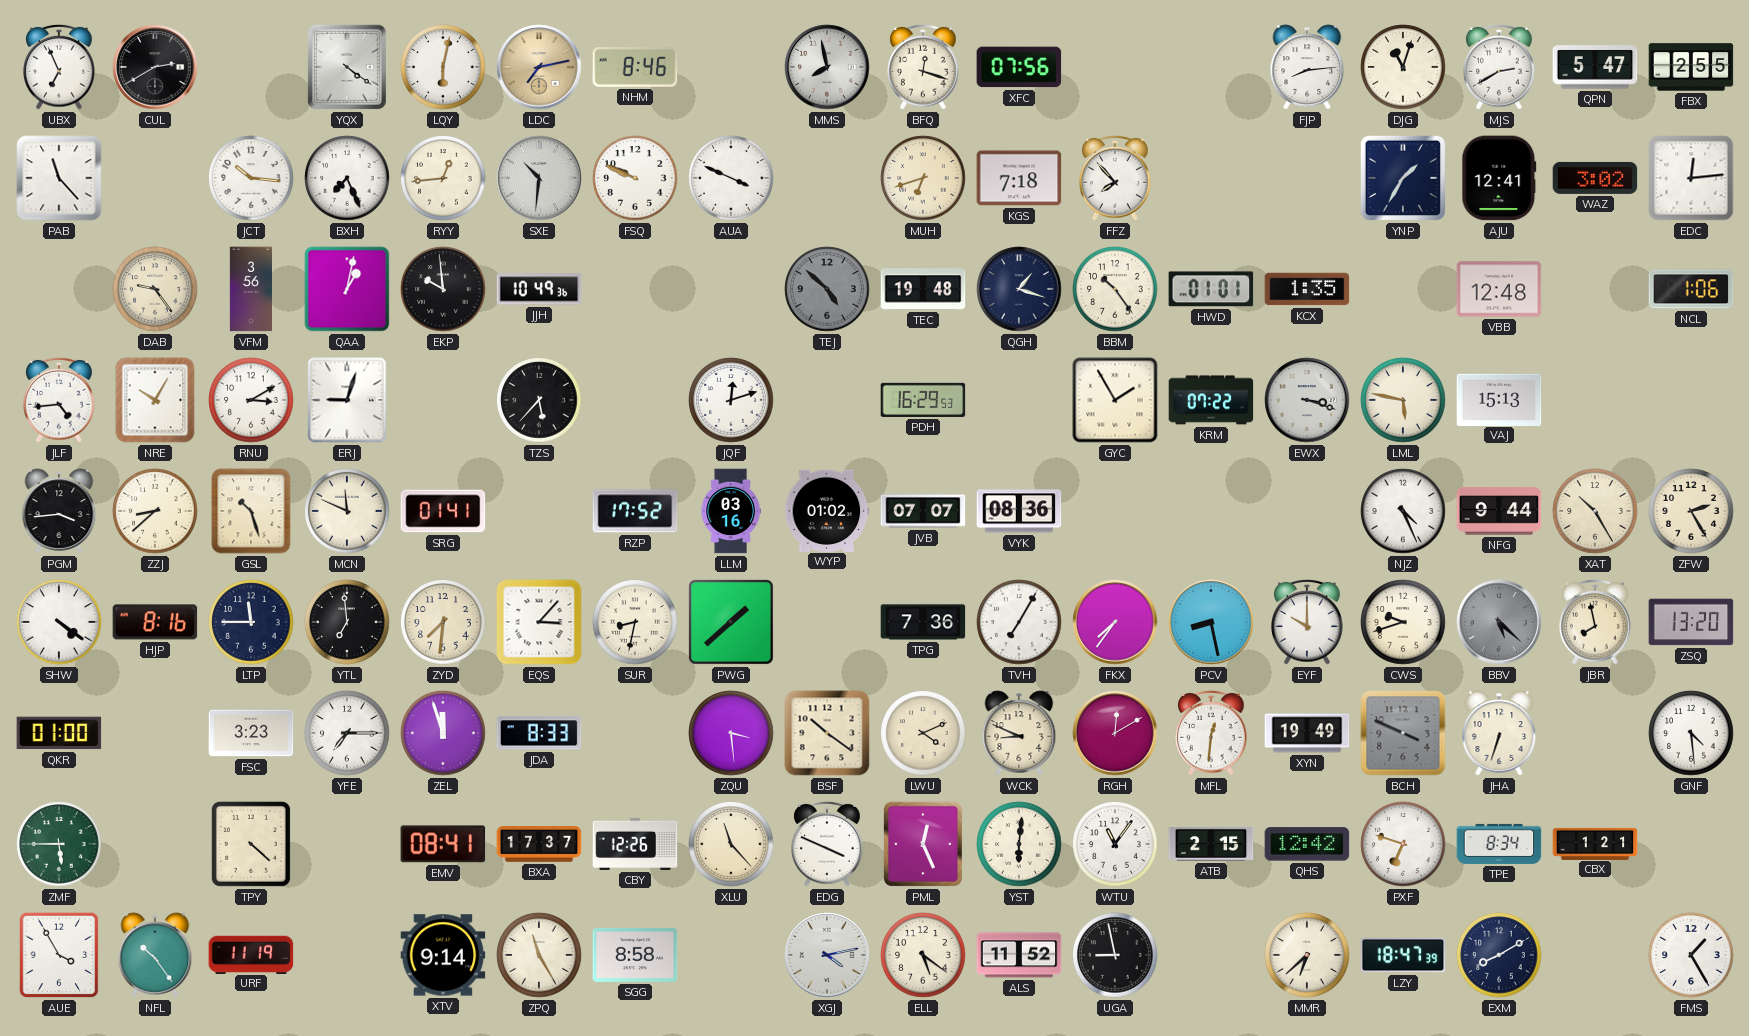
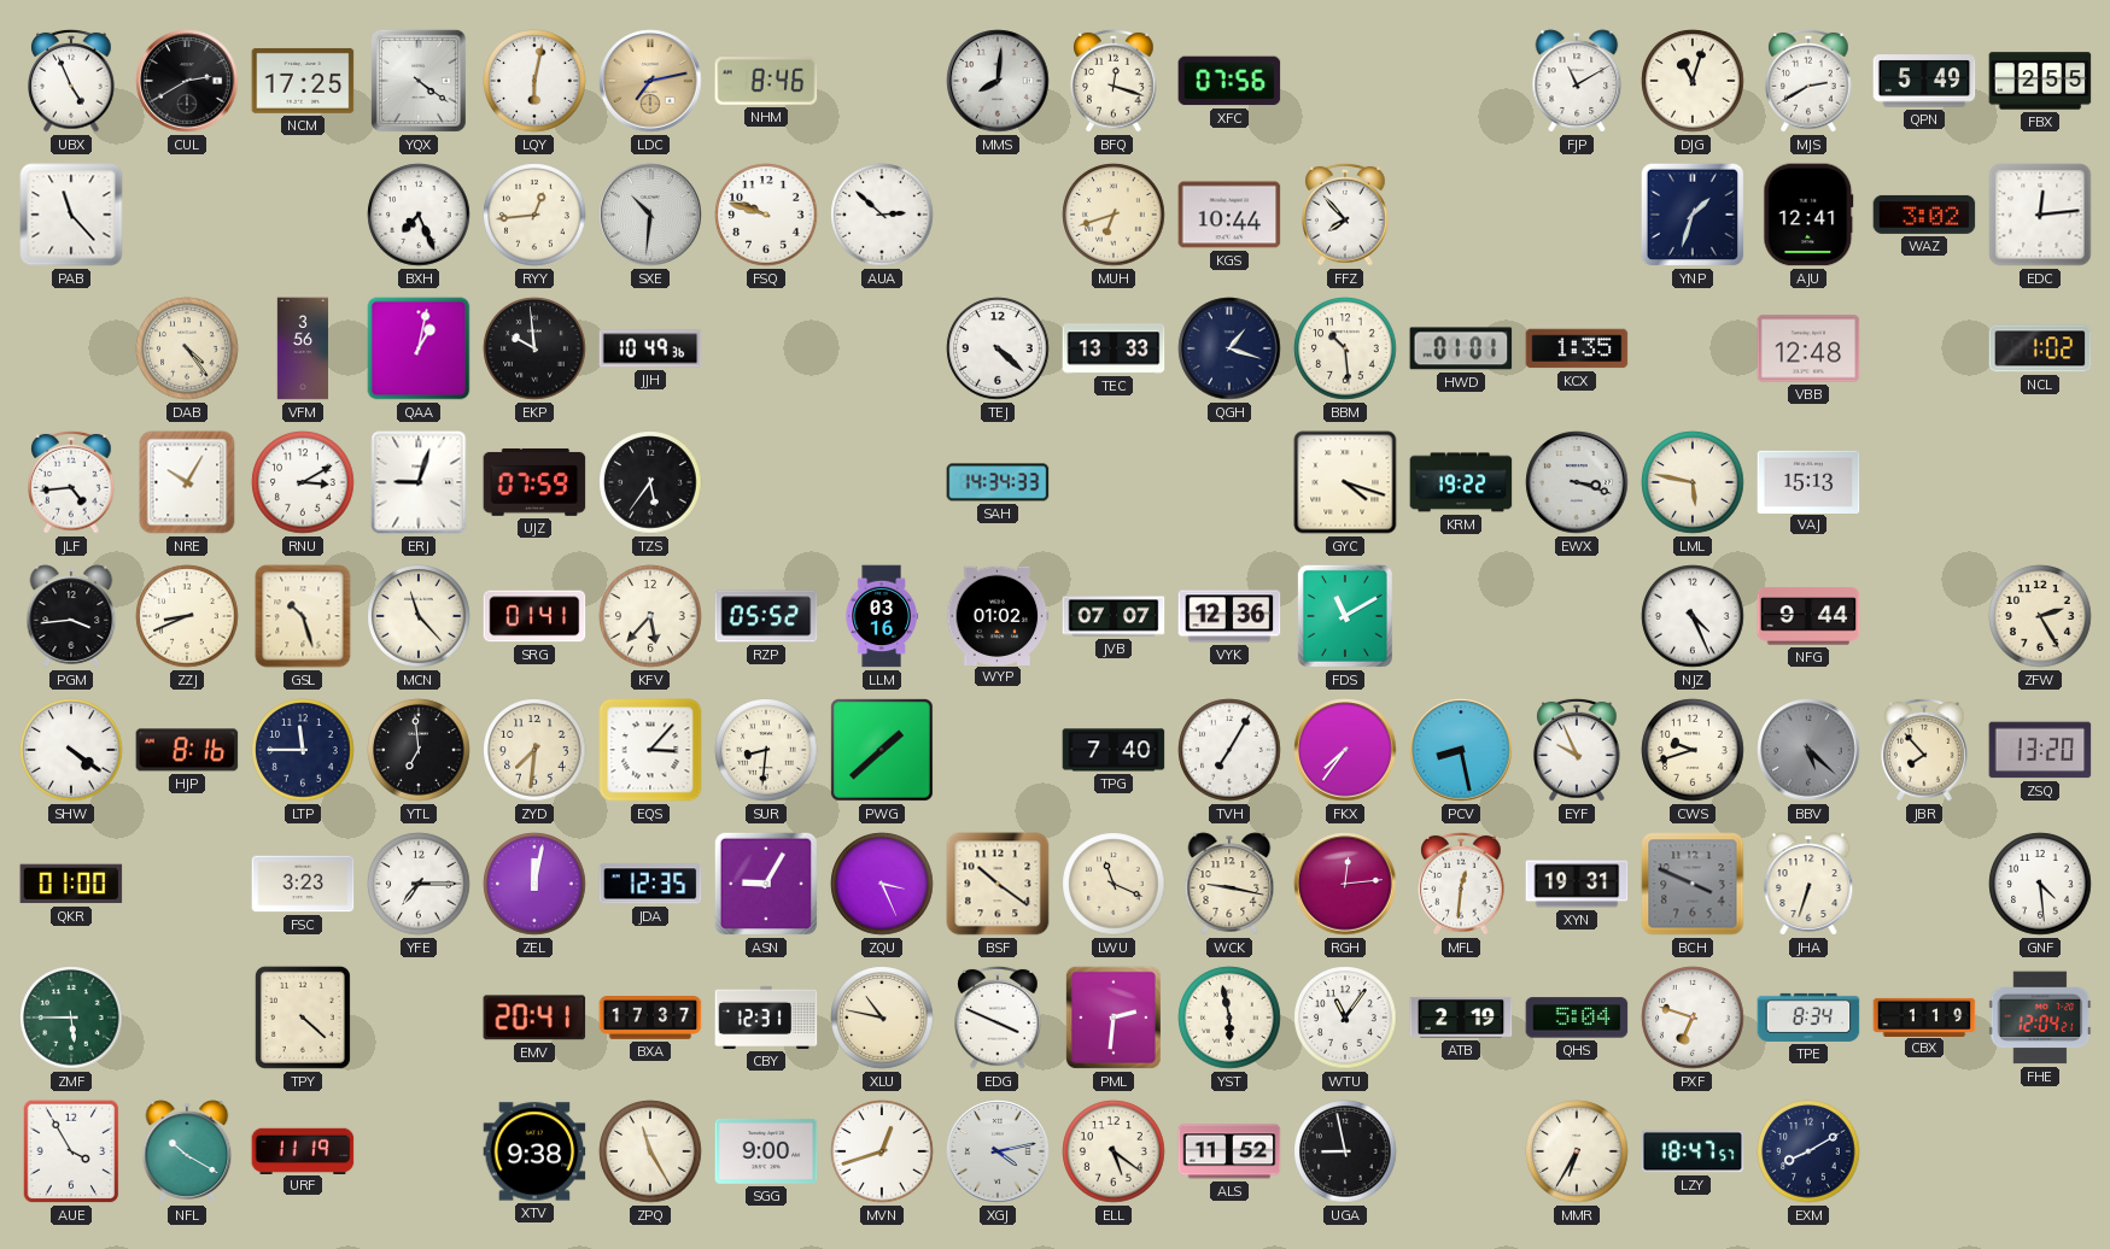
UBX: 6:56 -> 4:56
NCM: none -> 17:25
MMS: 7:58 -> 8:01
FJP: 8:14 -> 11:10
QPN: 5:47 -> 5:49
JCT: 10:16 -> none
FSQ: 9:49 -> 9:48
AUA: 3:49 -> 2:52
KGS: 7:18 -> 10:44
YNP: 1:35 -> 1:33
DAB: 9:24 -> 4:24
TEJ: 4:52 -> 4:22
TEJ dial: grey -> white
TEC: 19:48 -> 13:33
BBM: 10:24 -> 10:29
NCL: 1:06 -> 1:02
UJZ: none -> 07:59
TZS: 5:37 -> 5:36
JQF: 12:12 -> none
SAH: none -> 14:34
PDH: 16:29 -> none
GYC: 1:55 -> 4:18
KRM: 07:22 -> 19:22
ZZJ: 8:38 -> 8:41
MCN: 11:49 -> 11:23
KFV: none -> 5:37
RZP: 17:52 -> 05:52
VYK: 08:36 -> 12:36
FDS: none -> 11:10
XAT: 10:25 -> none
SUR: 8:32 -> 8:31
TPG: 7:36 -> 7:40
EYF: 10:00 -> 9:56
JBR: 7:58 -> 7:53
ZEL: 11:57 -> 12:02
JDA: 8:33 -> 12:35
ASN: none -> 9:05
ZQU: 3:29 -> 3:26
LWU: 4:11 -> 11:19
WCK: 8:49 -> 9:17
RGH: 12:10 -> 12:14
XYN: 19:49 -> 19:31
EMV: 08:41 -> 20:41
CBY: 12:26 -> 12:31
XLU: 11:23 -> 10:47
PML: 12:26 -> 2:31
YST: 6:01 -> 5:58
ATB: 2:15 -> 2:19
QHS: 12:42 -> 5:04
CBX: 1:21 -> 1:19
FHE: none -> 12:04
NFL: 10:24 -> 10:20
XTV: 9:14 -> 9:38
SGG: 8:58 -> 9:00
MVN: none -> 12:42
MMR: 6:38 -> 6:35
LZY: 18:47:39 -> 18:47:57
FMS: 1:25 -> none
